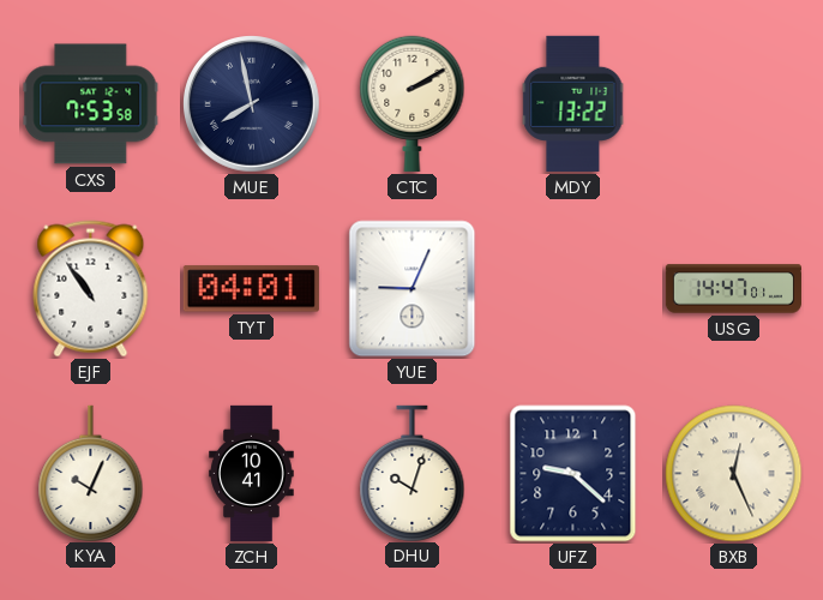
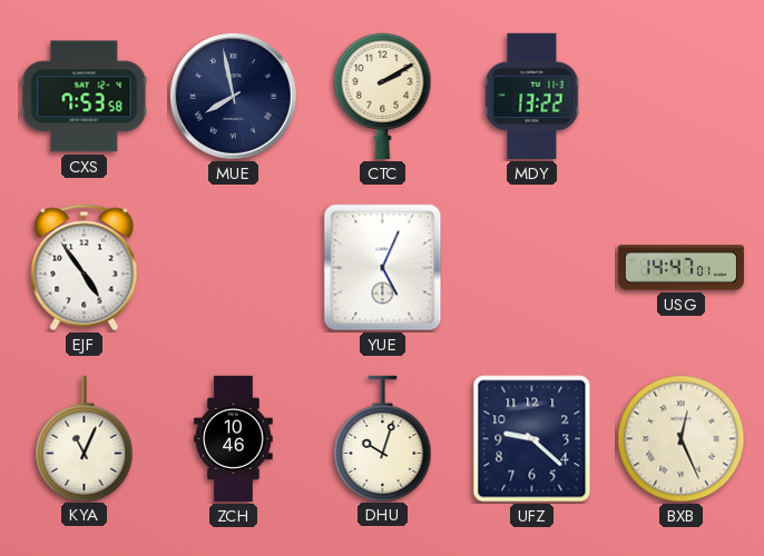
EJF: 10:54 -> 4:54
TYT: 04:01 -> none
YUE: 9:04 -> 5:04
KYA: 10:04 -> 11:04
ZCH: 10:41 -> 10:46
